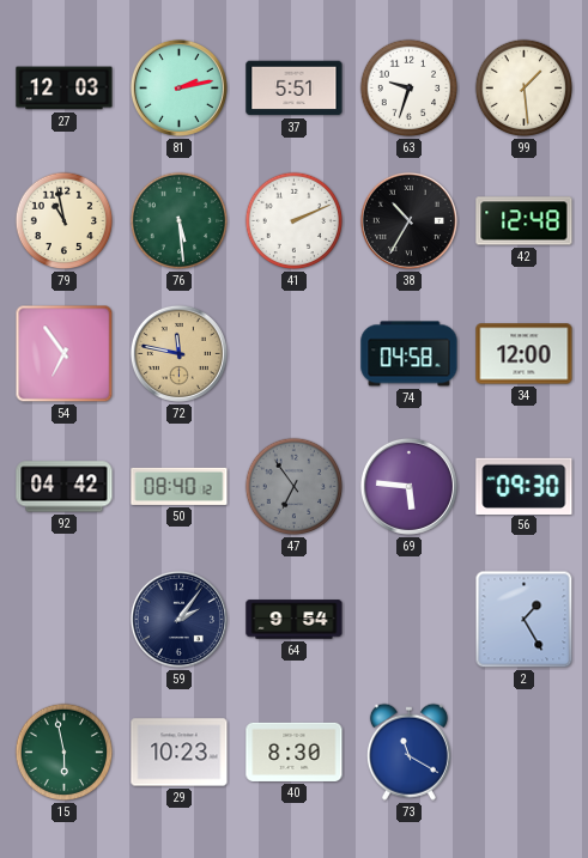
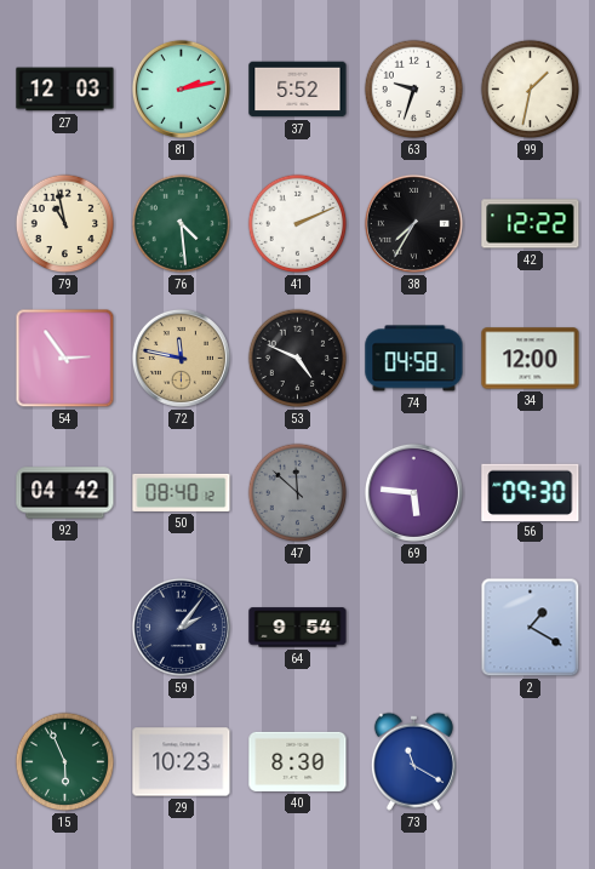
37: 5:51 -> 5:52
99: 1:29 -> 1:32
76: 5:29 -> 4:29
38: 10:35 -> 7:35
42: 12:48 -> 12:22
54: 6:54 -> 2:54
53: none -> 4:49
47: 6:54 -> 11:52
2: 1:25 -> 1:20
15: 5:58 -> 5:56
